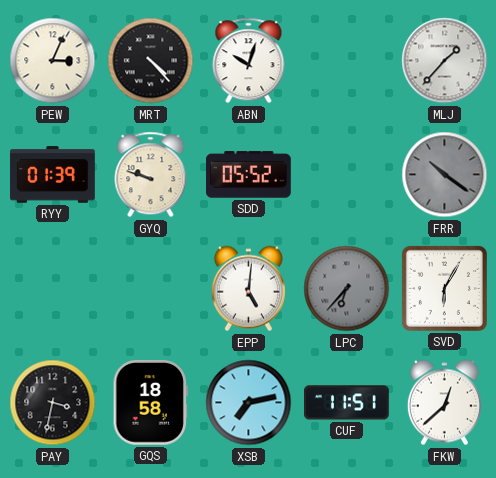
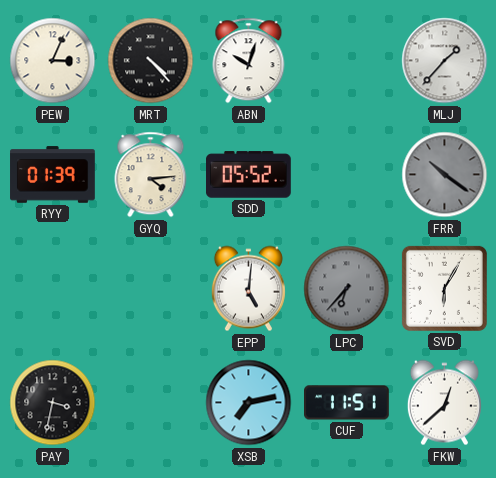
GYQ: 9:48 -> 4:14
GQS: 18:58 -> none
